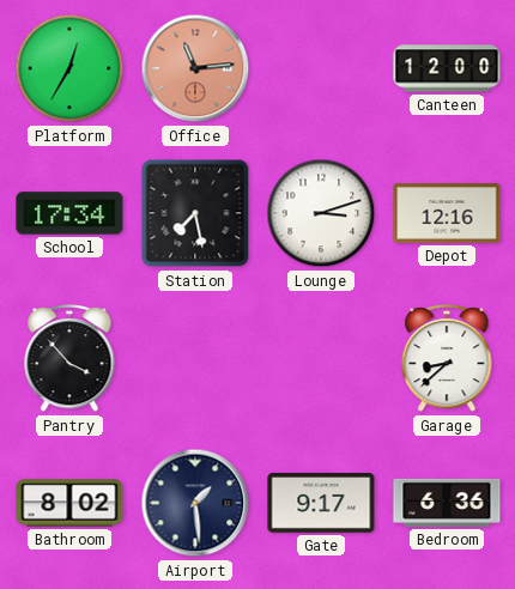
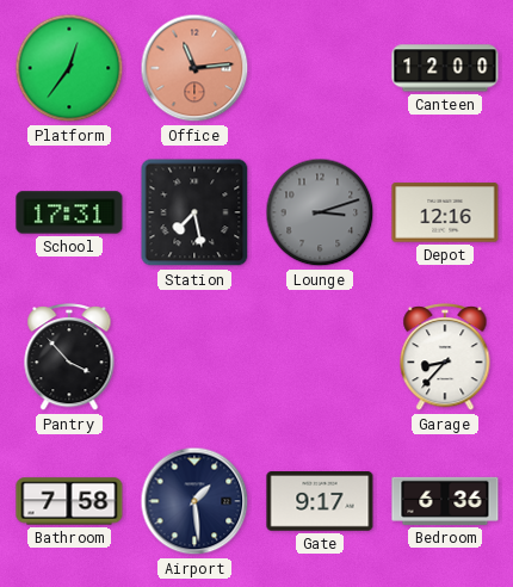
Platform: 12:35 -> 12:36
School: 17:34 -> 17:31
Lounge dial: white -> grey
Garage: 8:38 -> 8:37
Bathroom: 8:02 -> 7:58
